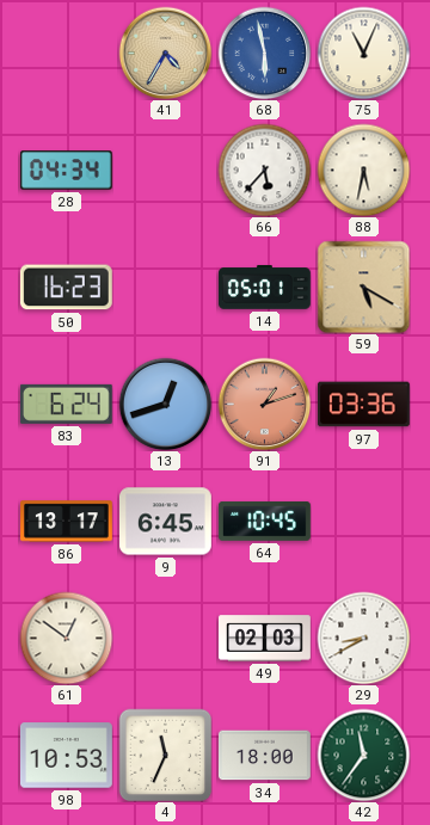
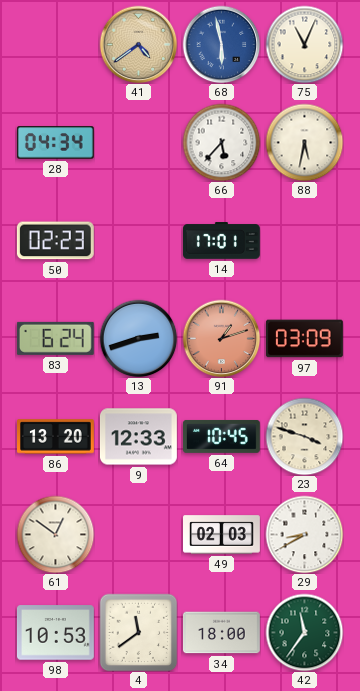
41: 4:35 -> 4:39
50: 16:23 -> 02:23
14: 05:01 -> 17:01
59: 5:20 -> none
13: 12:42 -> 2:42
97: 03:36 -> 03:09
86: 13:17 -> 13:20
9: 6:45 -> 12:33
23: none -> 3:48
4: 11:34 -> 11:39
